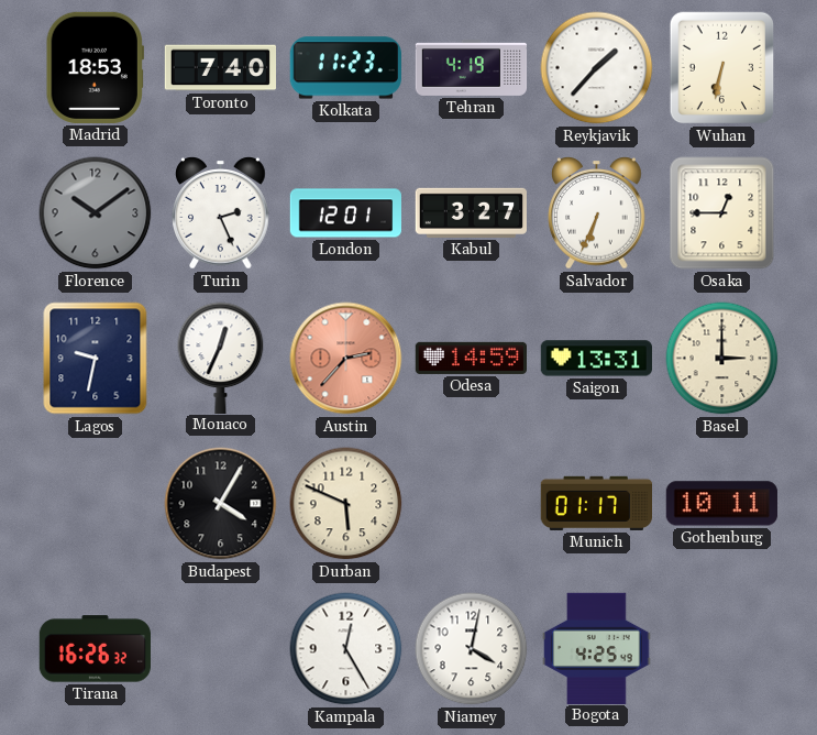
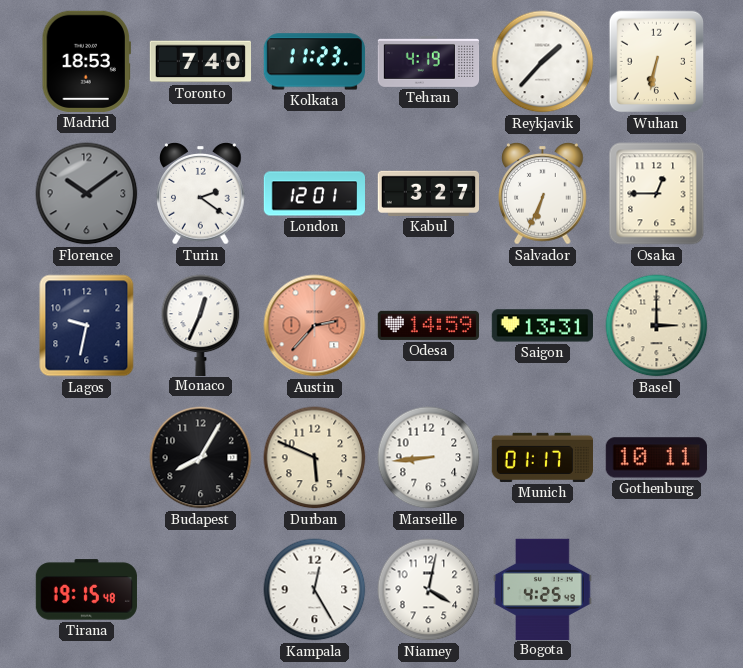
Turin: 2:26 -> 2:21
Budapest: 4:05 -> 8:05
Marseille: none -> 8:44
Tirana: 16:26 -> 19:15
